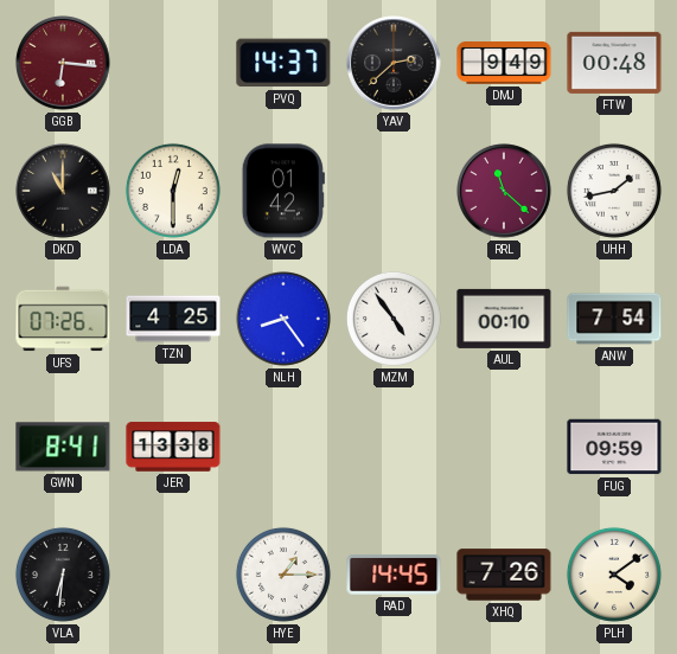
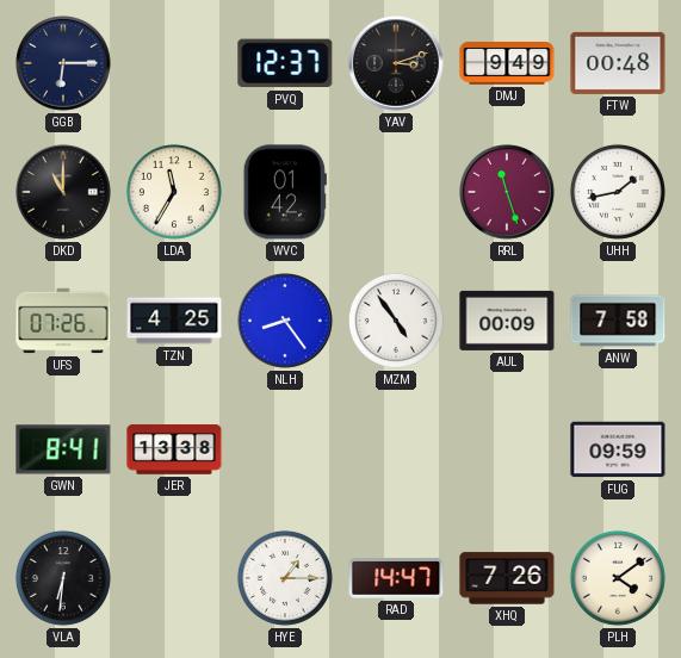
GGB: 6:16 -> 6:15
GGB dial: burgundy -> navy
PVQ: 14:37 -> 12:37
YAV: 2:38 -> 3:12
LDA: 12:30 -> 11:35
RRL: 11:22 -> 11:27
AUL: 00:10 -> 00:09
ANW: 7:54 -> 7:58
RAD: 14:45 -> 14:47
